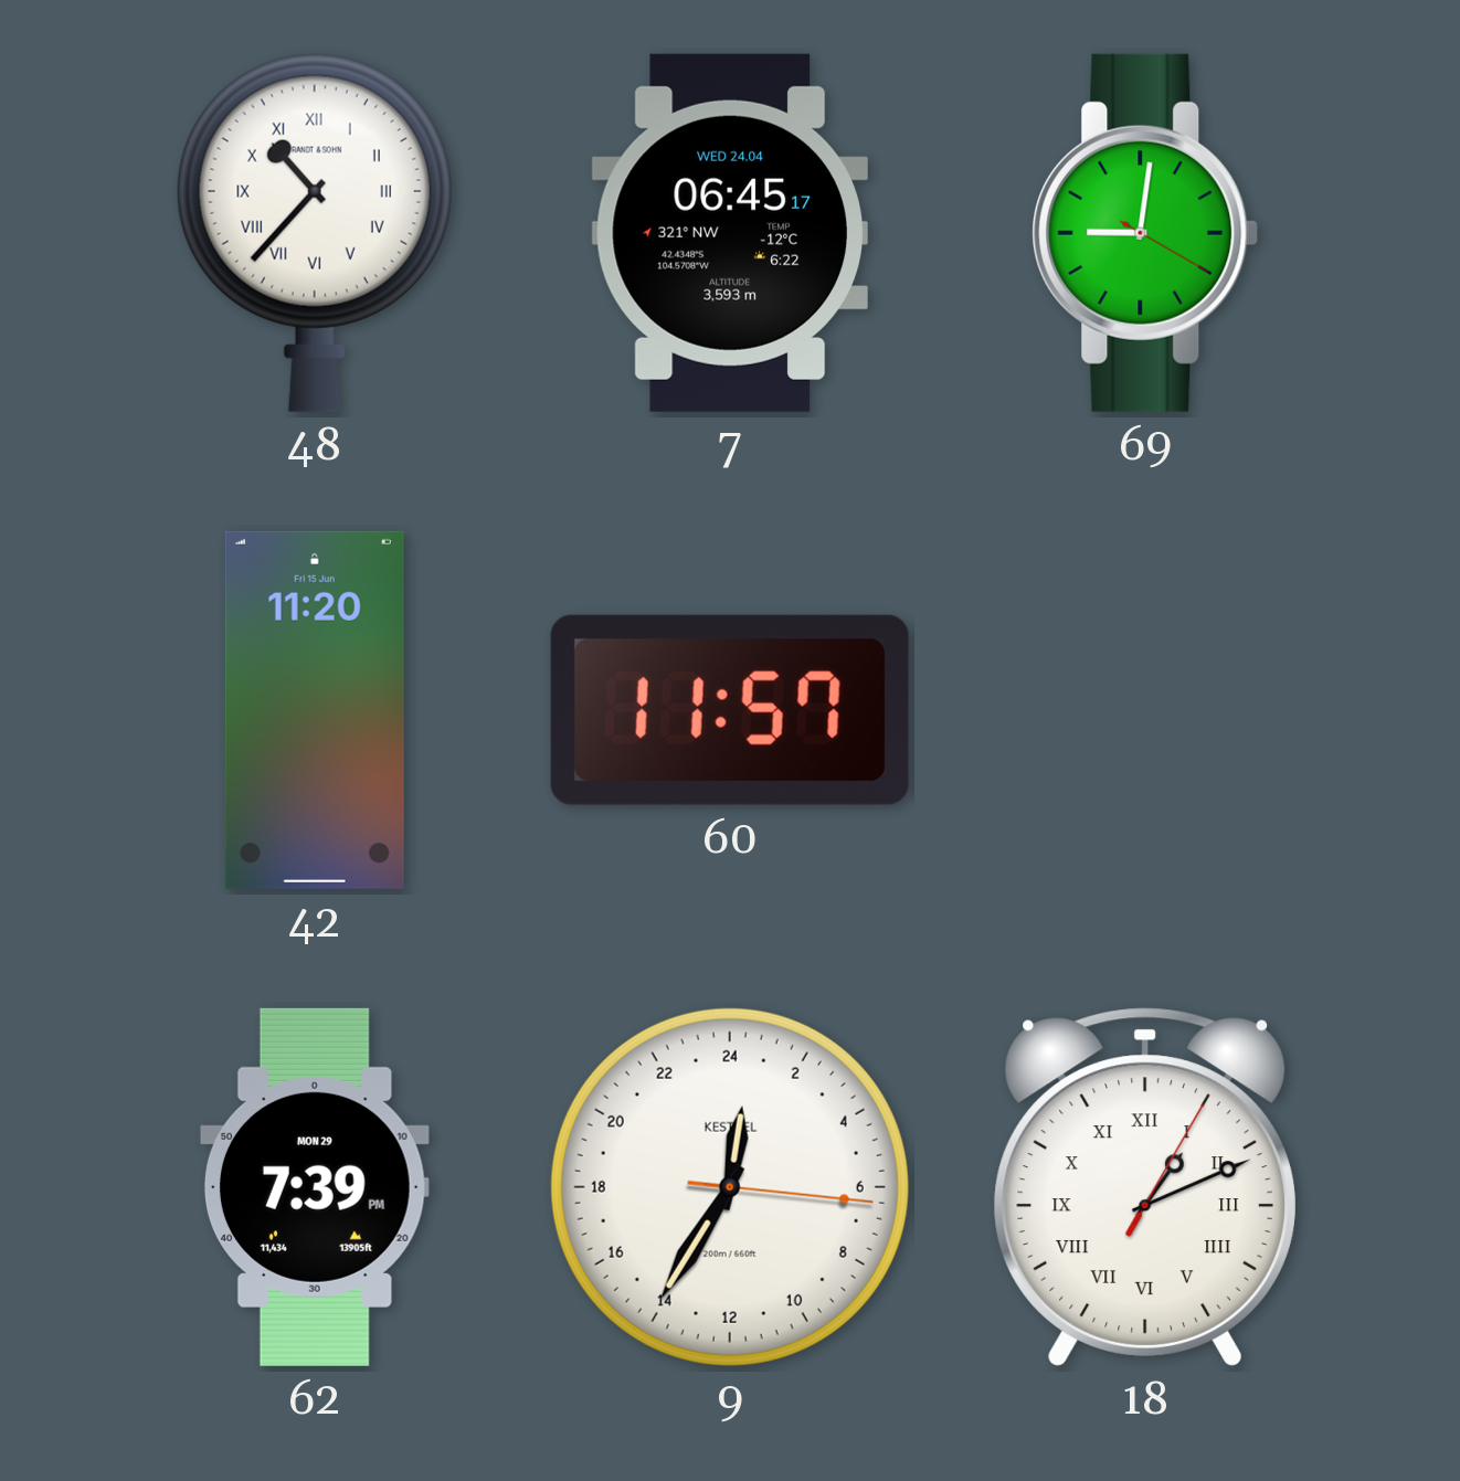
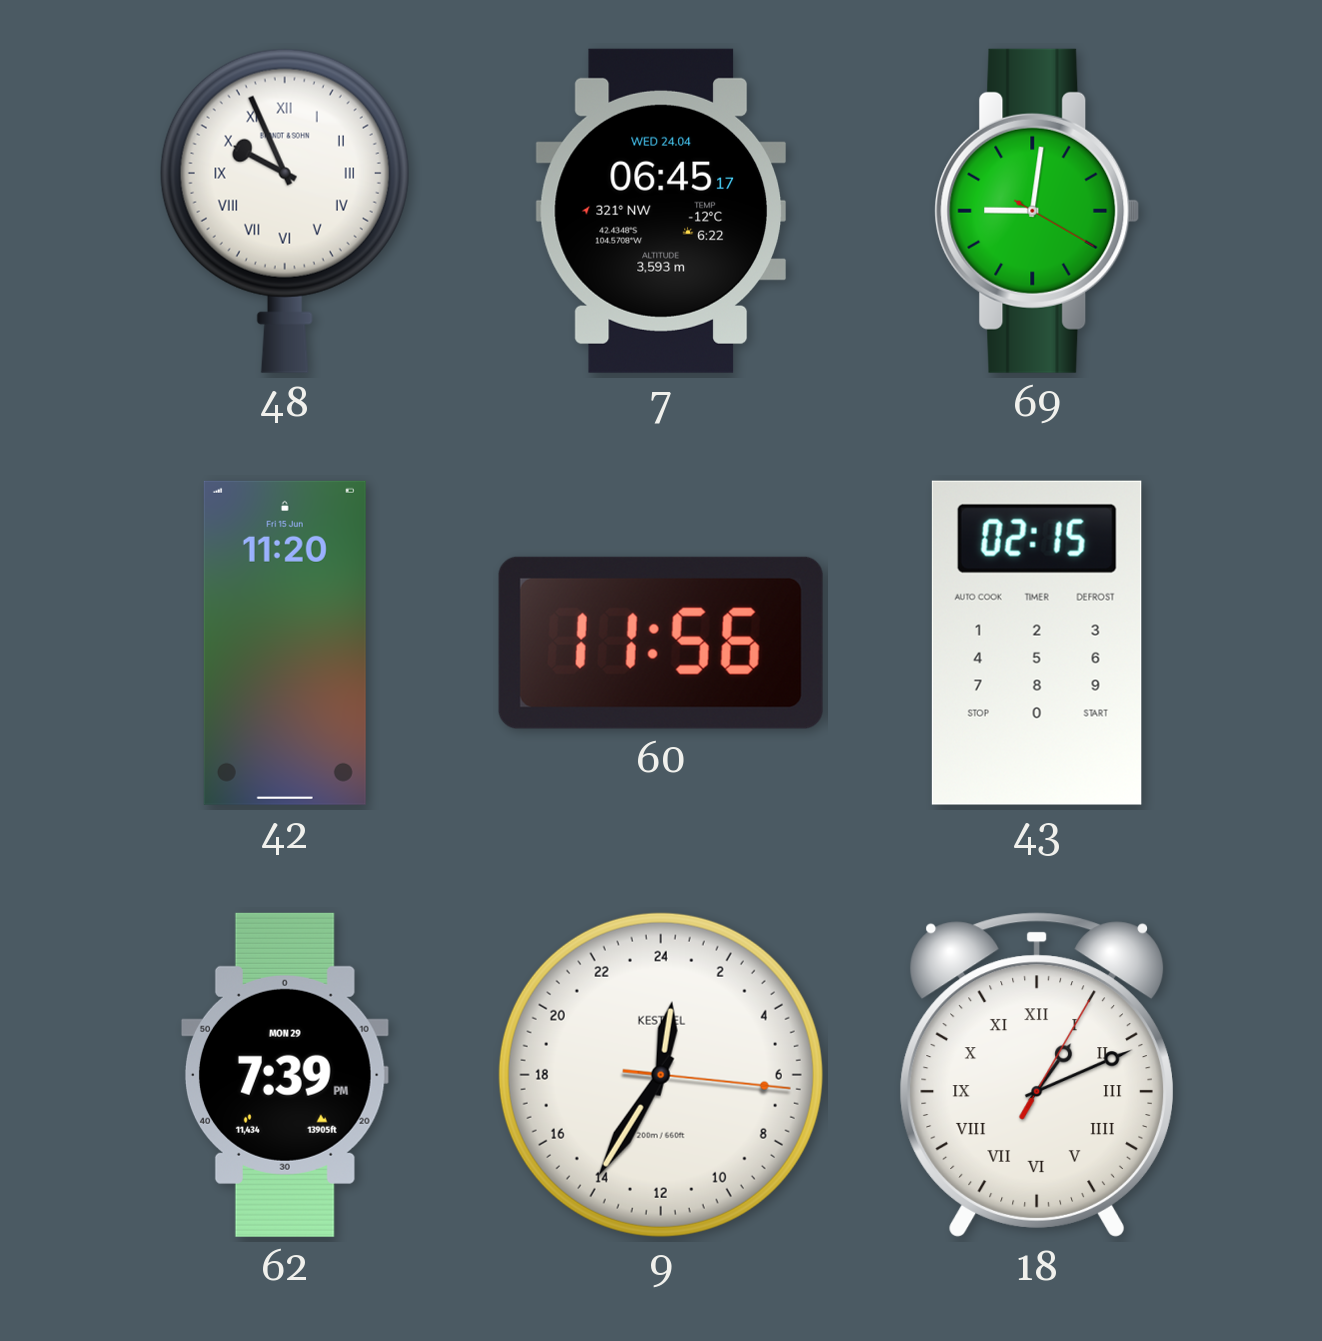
48: 10:37 -> 9:56
60: 11:57 -> 11:56
43: none -> 02:15
